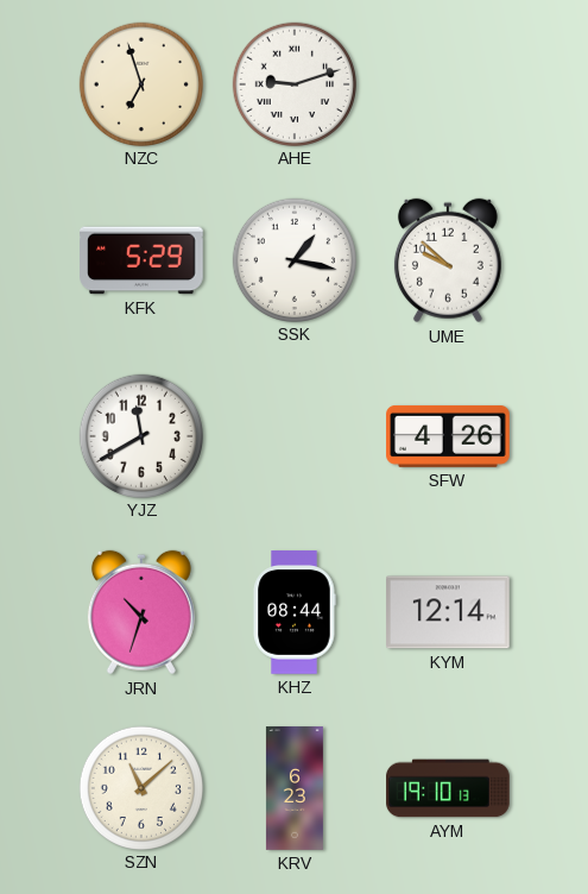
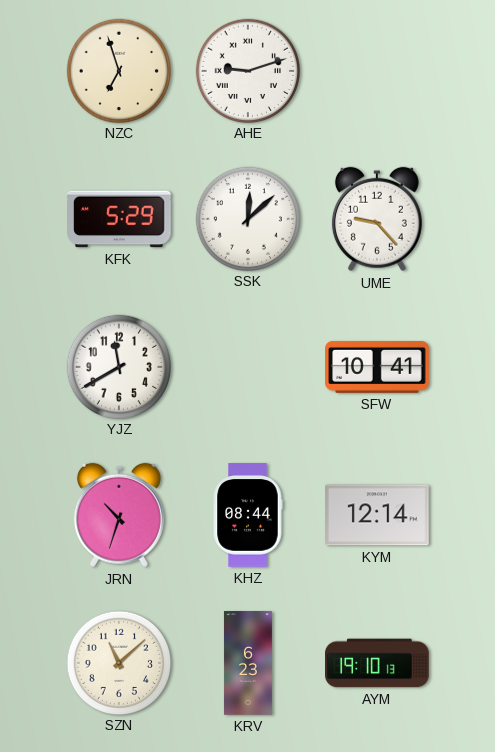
SSK: 1:17 -> 12:08
UME: 9:52 -> 9:23
SFW: 4:26 -> 10:41
